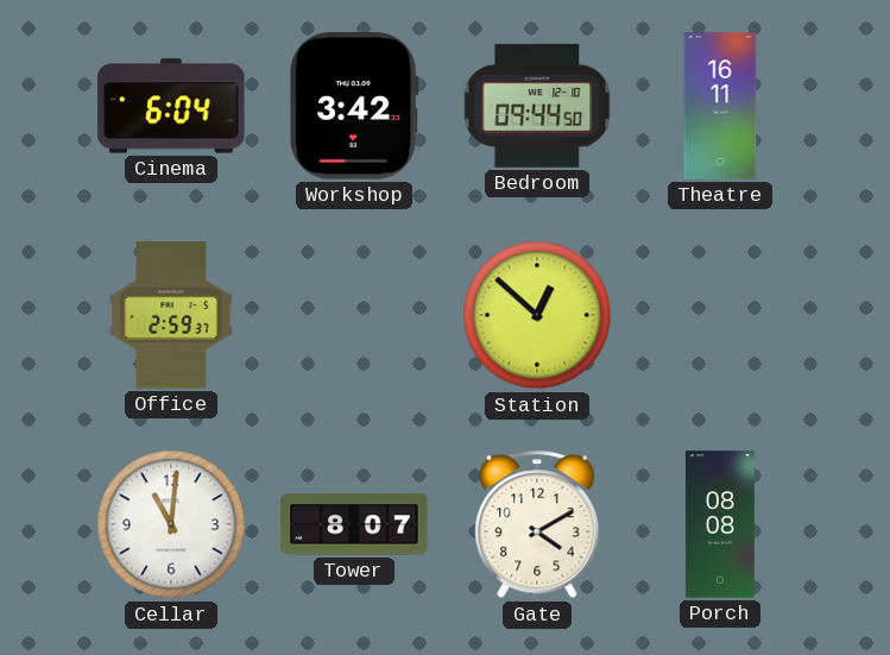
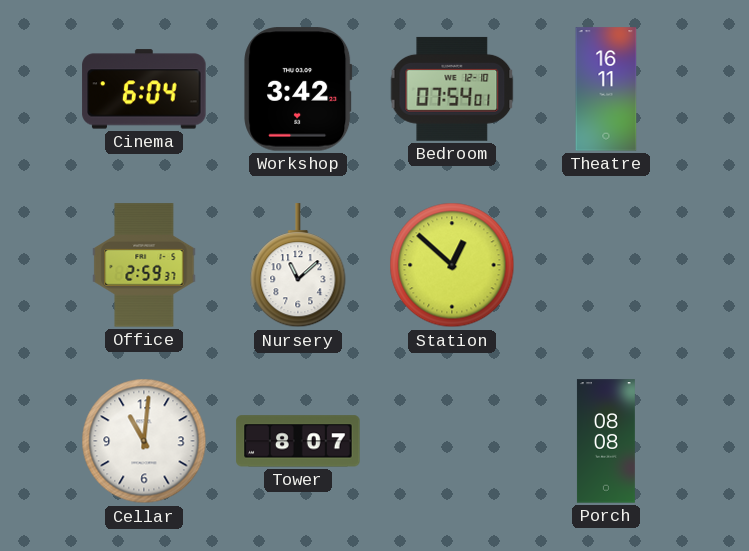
Bedroom: 09:44 -> 07:54
Nursery: none -> 11:08
Gate: 4:10 -> none
